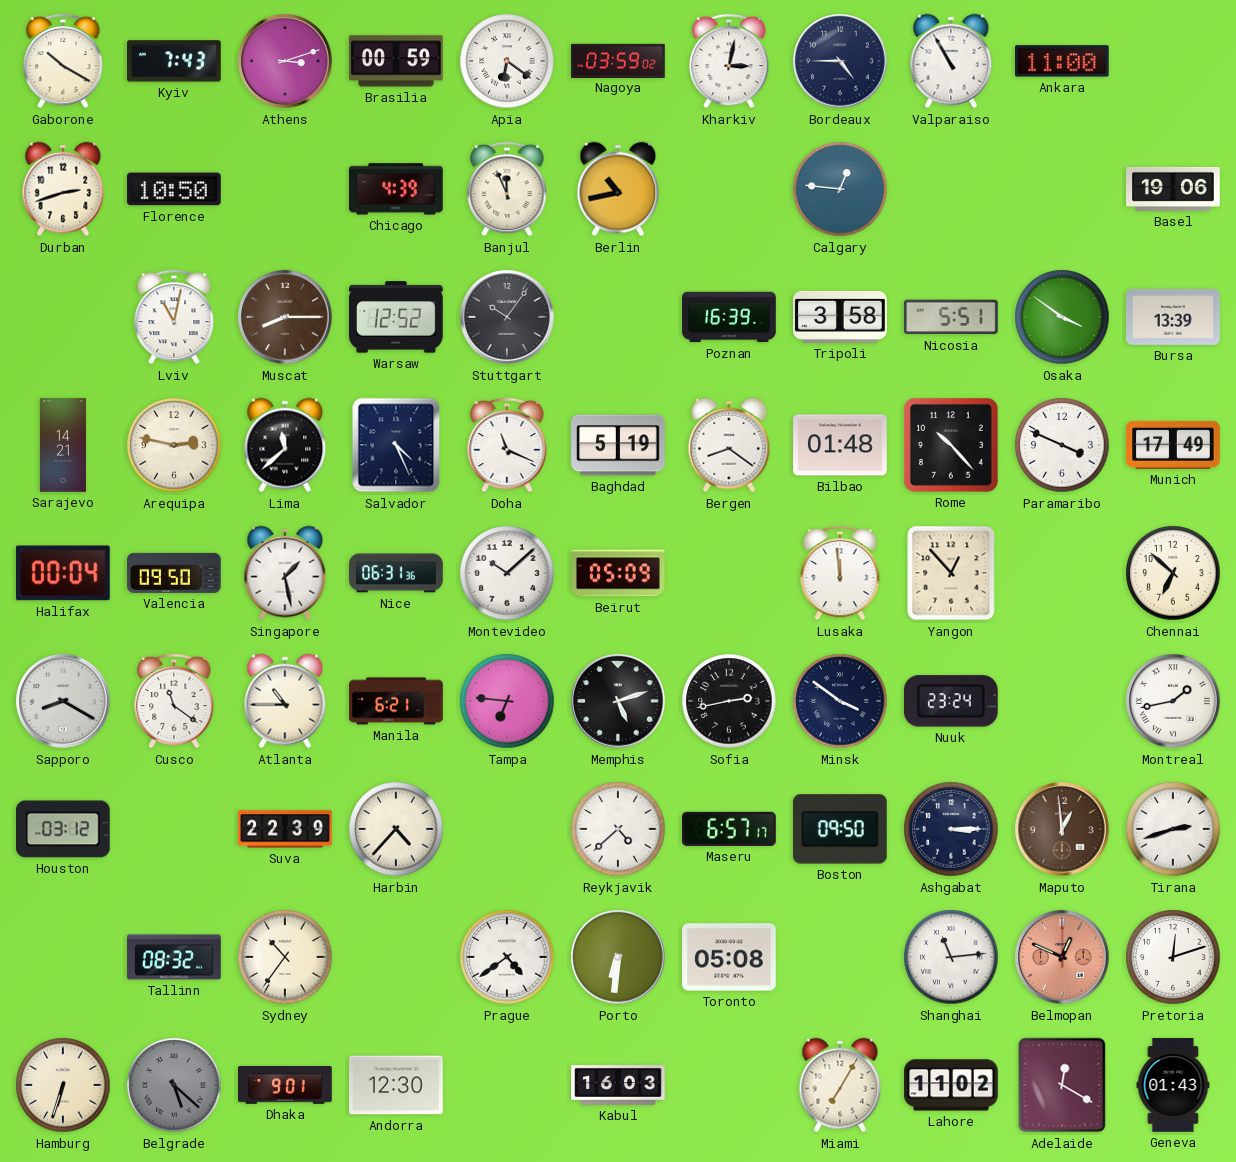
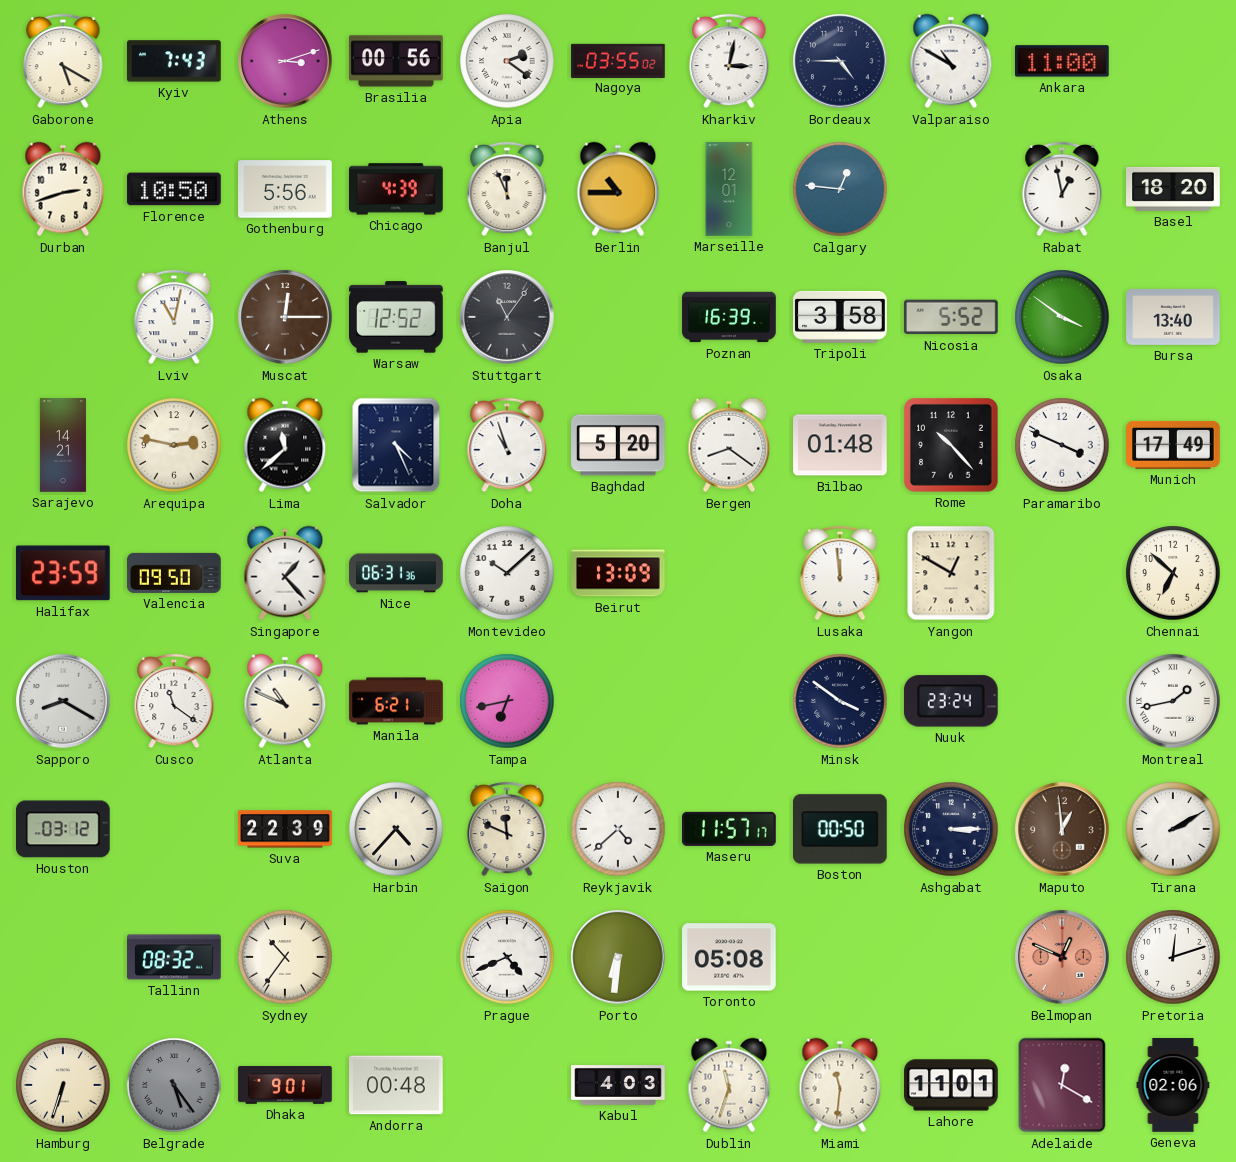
Gaborone: 10:20 -> 5:20
Brasilia: 00:59 -> 00:56
Apia: 6:21 -> 2:21
Nagoya: 03:59 -> 03:55
Valparaiso: 10:55 -> 10:50
Gothenburg: none -> 5:56
Berlin: 10:43 -> 10:45
Marseille: none -> 12:01
Rabat: none -> 12:58
Basel: 19:06 -> 18:20
Muscat: 8:15 -> 12:15
Stuttgart: 10:06 -> 11:06
Nicosia: 5:51 -> 5:52
Bursa: 13:39 -> 13:40
Doha: 11:19 -> 10:57
Baghdad: 5:19 -> 5:20
Halifax: 00:04 -> 23:59
Singapore: 1:28 -> 1:23
Beirut: 05:09 -> 13:09
Yangon: 12:53 -> 12:50
Atlanta: 10:45 -> 10:49
Tampa: 6:46 -> 6:43
Memphis: 5:12 -> none
Sofia: 2:43 -> none
Saigon: none -> 11:49
Maseru: 6:57 -> 11:57
Boston: 09:50 -> 00:50
Tirana: 2:42 -> 2:10
Prague: 4:39 -> 4:41
Shanghai: 11:14 -> none
Belgrade: 5:22 -> 5:24
Andorra: 12:30 -> 00:48
Kabul: 16:03 -> 4:03
Dublin: none -> 11:33
Miami: 7:05 -> 11:31
Lahore: 11:02 -> 11:01
Geneva: 01:43 -> 02:06
